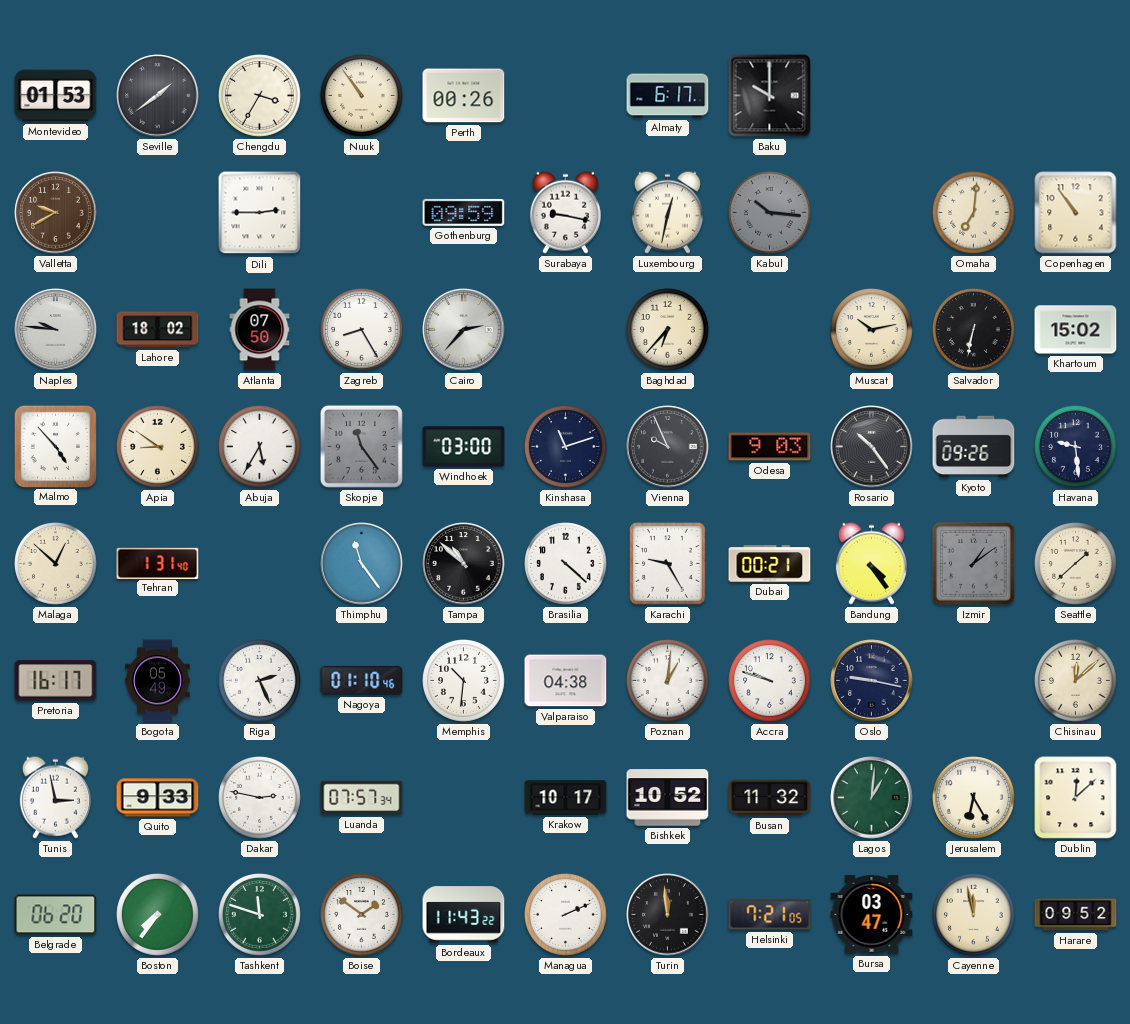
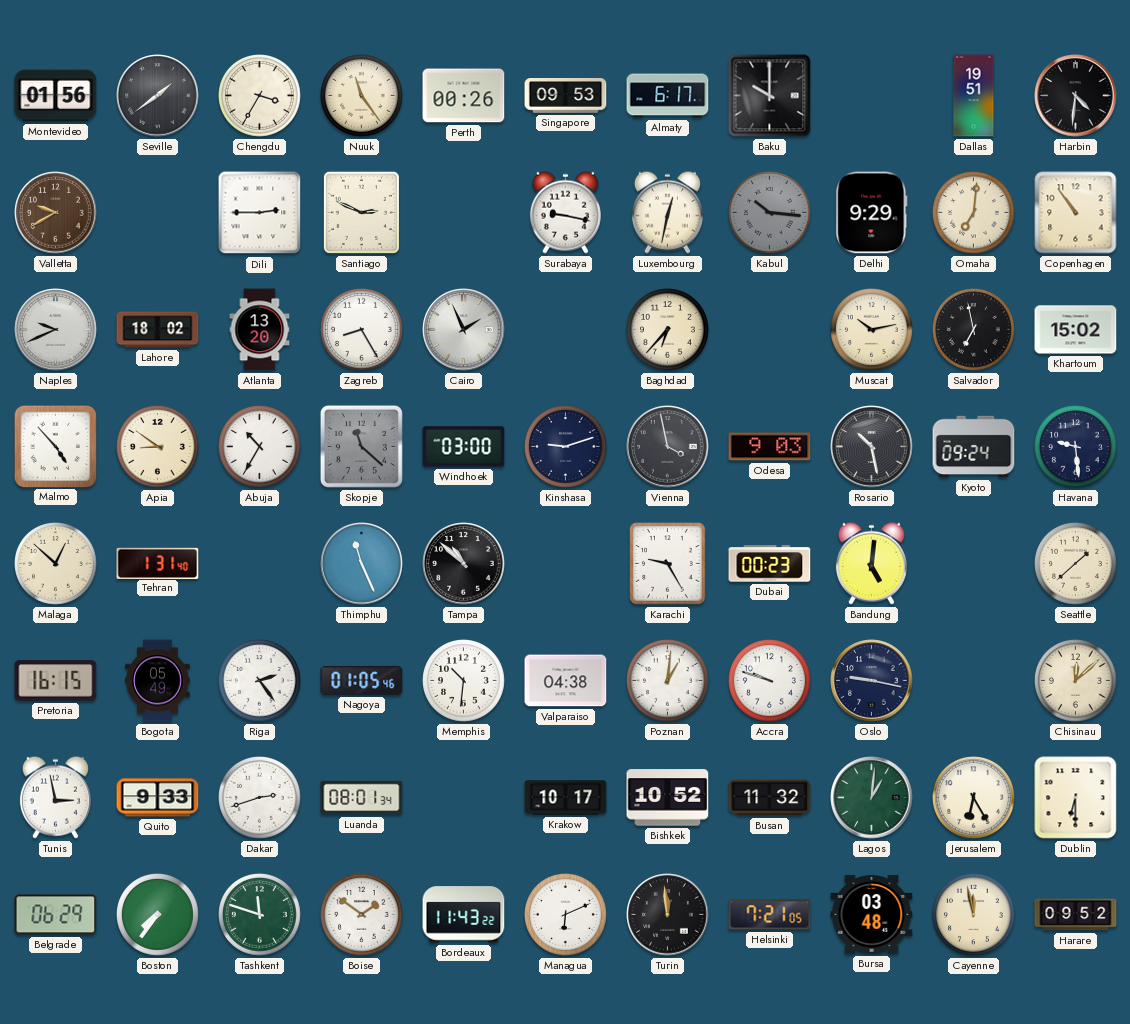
Montevideo: 01:53 -> 01:56
Nuuk: 10:54 -> 11:24
Singapore: none -> 09:53
Dallas: none -> 19:51
Harbin: none -> 4:31
Santiago: none -> 2:49
Gothenburg: 09:59 -> none
Delhi: none -> 9:29
Naples: 9:46 -> 9:41
Atlanta: 07:50 -> 13:20
Cairo: 2:37 -> 1:56
Salvador: 6:32 -> 6:58
Abuja: 5:35 -> 10:35
Skopje: 11:24 -> 11:22
Kinshasa: 11:12 -> 9:12
Vienna: 9:56 -> 3:58
Rosario: 10:24 -> 10:28
Kyoto: 09:26 -> 09:24
Thimphu: 11:24 -> 11:26
Brasilia: 4:22 -> none
Dubai: 00:21 -> 00:23
Bandung: 4:24 -> 5:01
Izmir: 1:09 -> none
Pretoria: 16:17 -> 16:15
Riga: 2:26 -> 2:24
Nagoya: 01:10 -> 01:05
Dakar: 2:47 -> 2:42
Luanda: 07:57 -> 08:01
Dublin: 12:08 -> 6:30
Belgrade: 06:20 -> 06:29
Managua: 2:11 -> 6:11
Bursa: 03:47 -> 03:48
